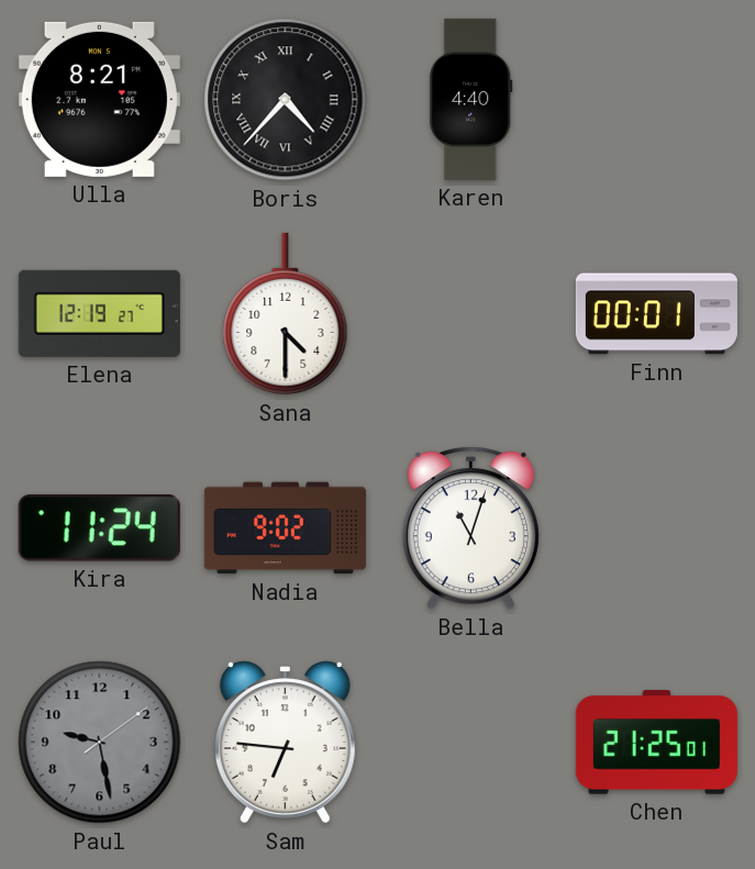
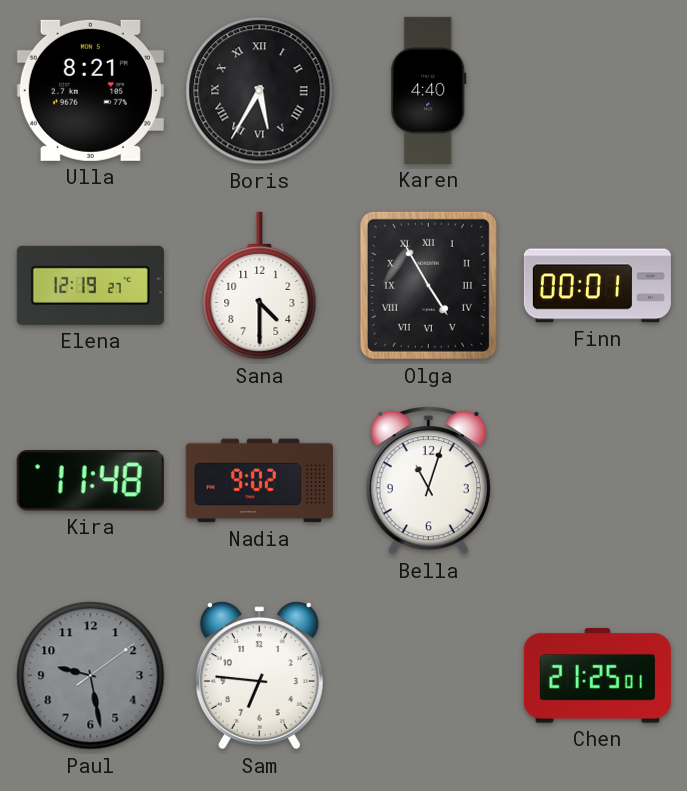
Boris: 4:37 -> 5:35
Olga: none -> 4:55
Kira: 11:24 -> 11:48
